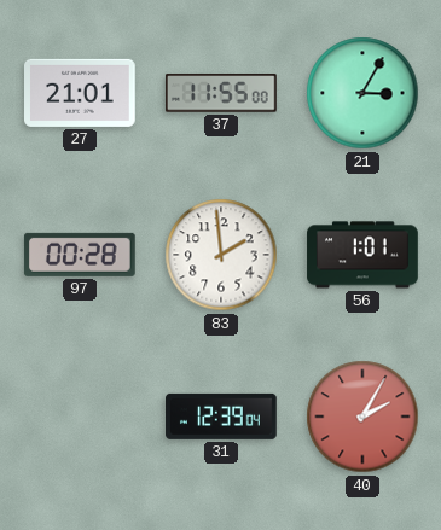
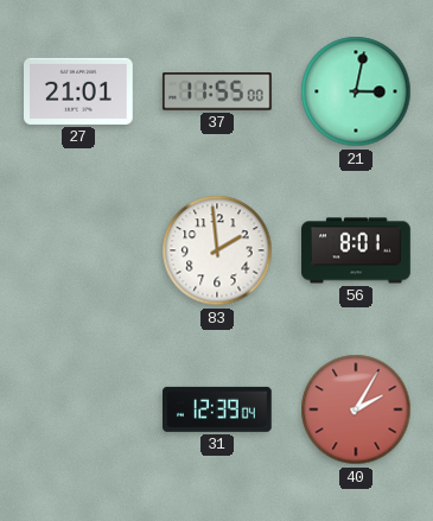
21: 3:05 -> 3:02
97: 00:28 -> none
56: 1:01 -> 8:01
